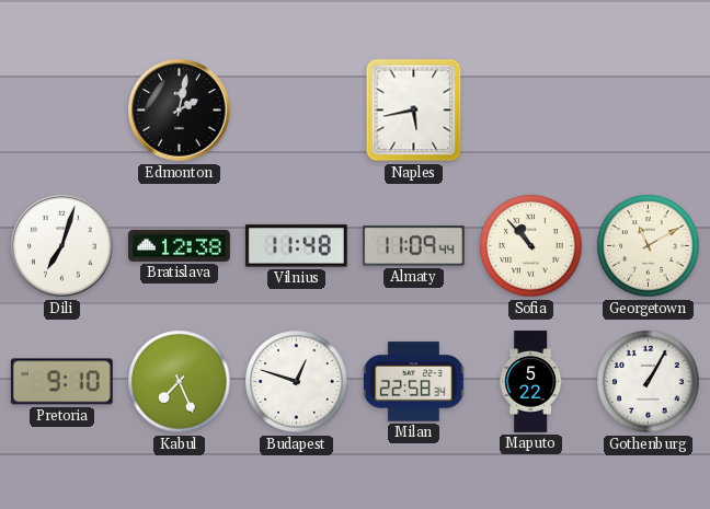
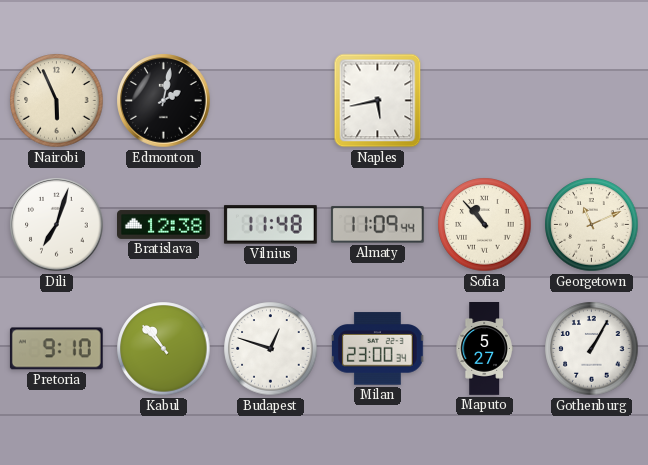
Nairobi: none -> 5:56
Georgetown: 11:10 -> 11:11
Kabul: 7:26 -> 10:53
Milan: 22:58 -> 23:00
Maputo: 5:22 -> 5:27
